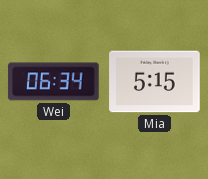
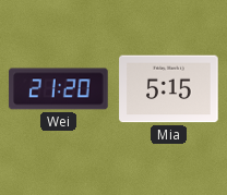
Wei: 06:34 -> 21:20
